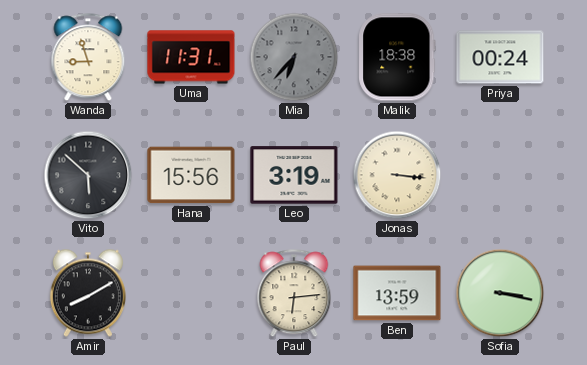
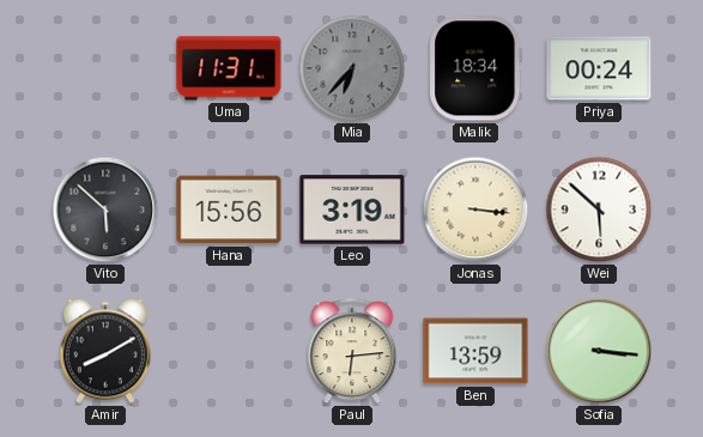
Wanda: 8:57 -> none
Malik: 18:38 -> 18:34
Wei: none -> 5:52
Sofia: 3:17 -> 3:16
